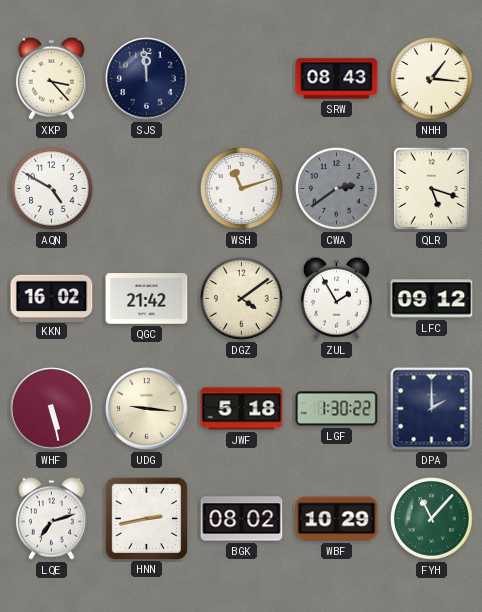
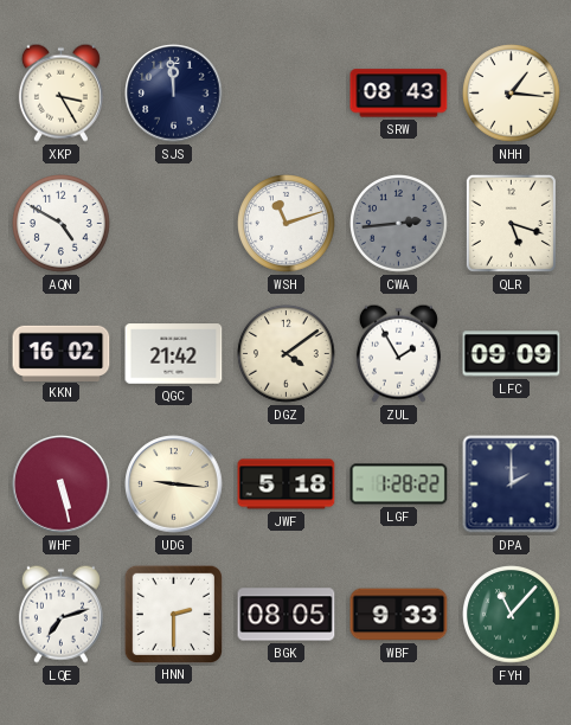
XKP: 3:23 -> 3:25
CWA: 2:39 -> 2:44
LFC: 09:12 -> 09:09
LGF: 1:30 -> 1:28
HNN: 2:43 -> 2:30
BGK: 08:02 -> 08:05
WBF: 10:29 -> 9:33
